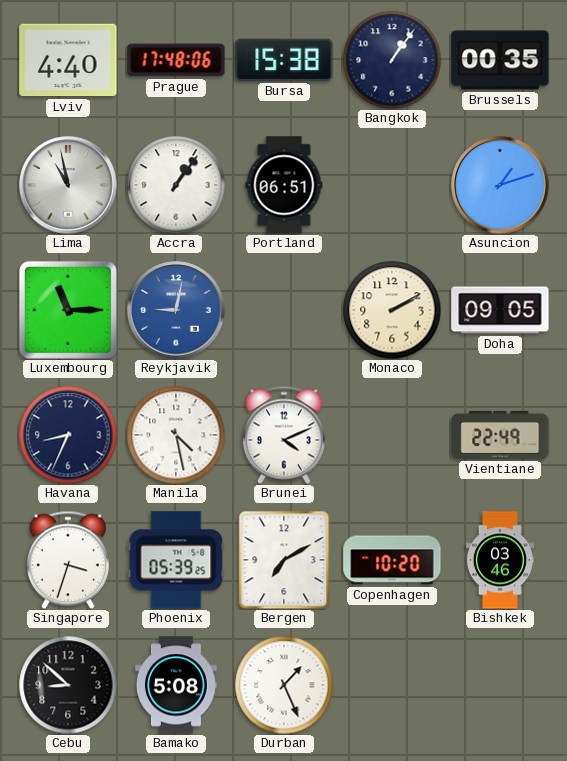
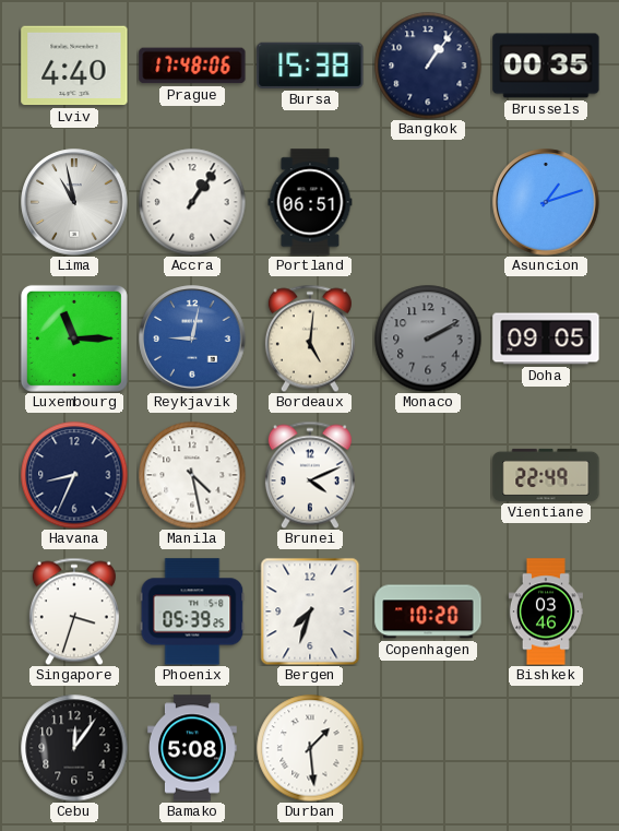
Bordeaux: none -> 5:01
Monaco dial: cream -> grey
Bergen: 7:10 -> 7:33
Cebu: 8:52 -> 12:06
Durban: 1:26 -> 1:29
